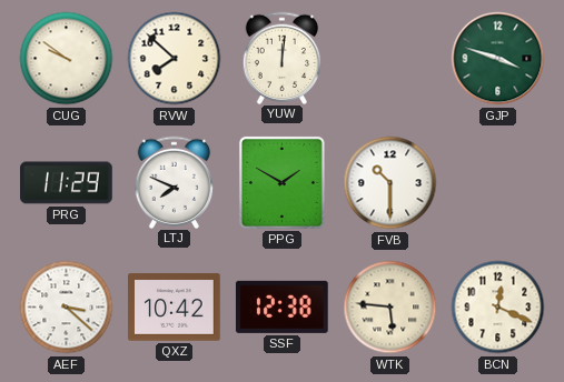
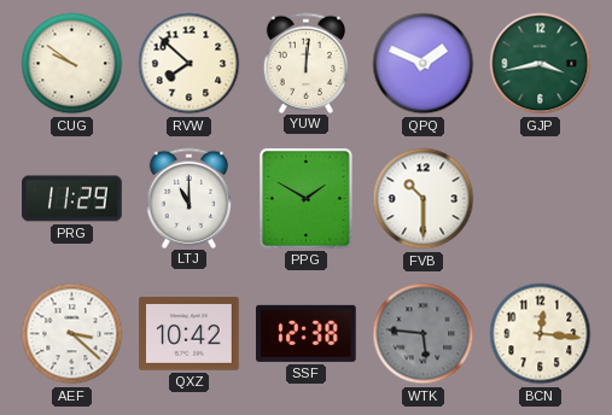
QPQ: none -> 1:49
GJP: 3:48 -> 3:43
LTJ: 7:49 -> 11:00
WTK dial: cream -> grey
BCN: 12:19 -> 12:16
